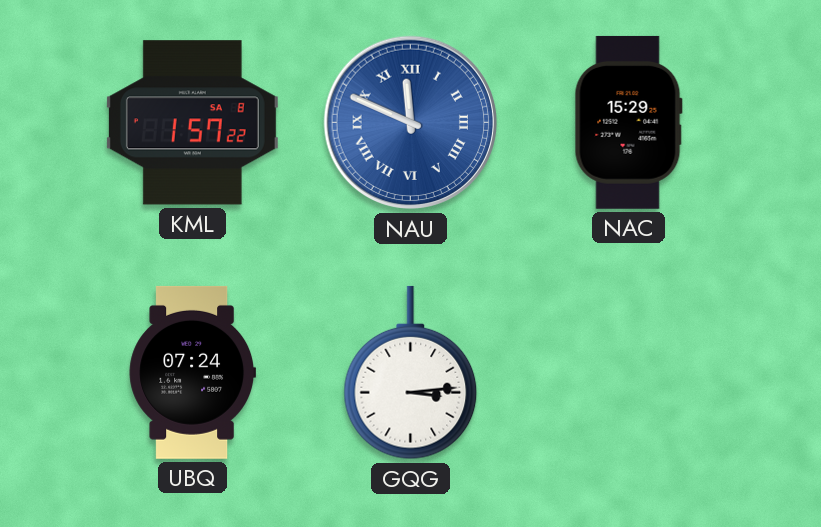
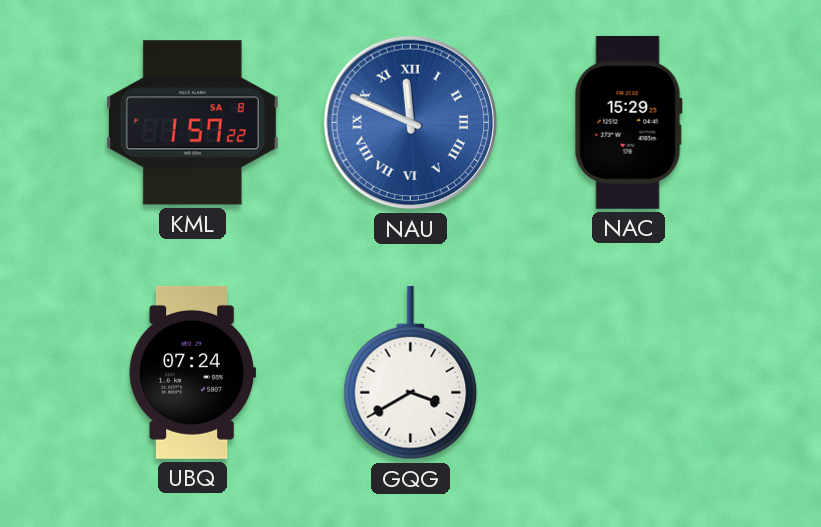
GQG: 3:14 -> 3:40
